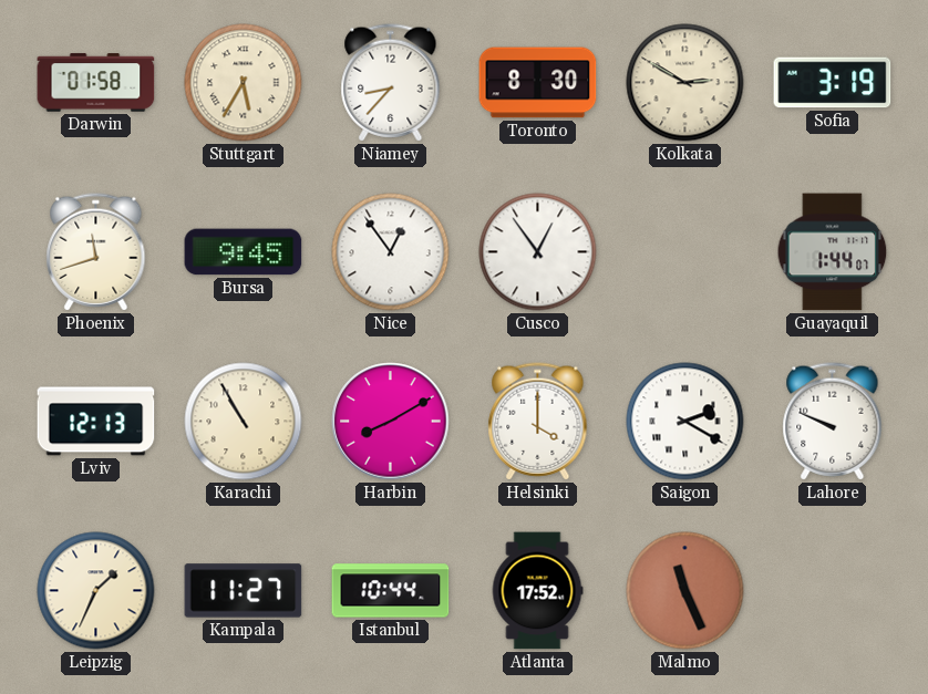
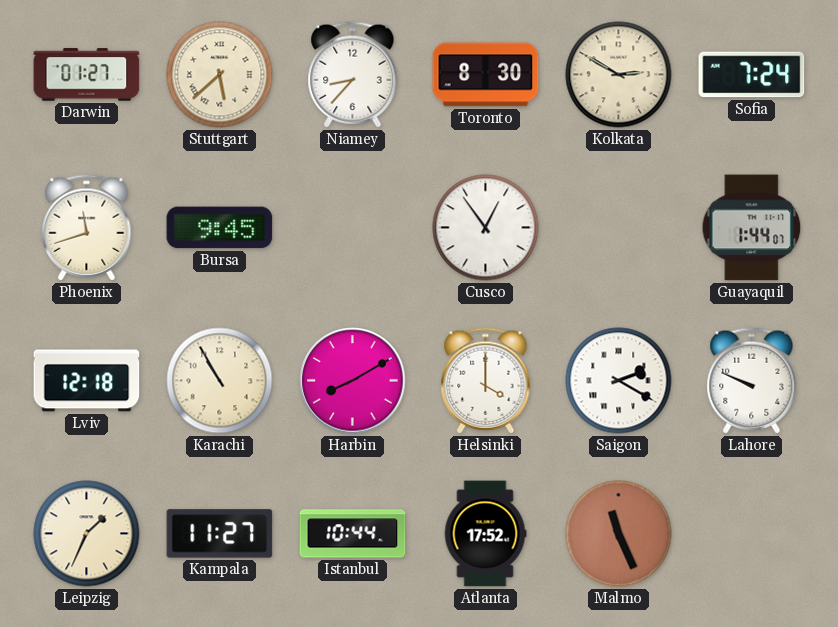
Darwin: 01:58 -> 01:27
Stuttgart: 5:35 -> 5:38
Sofia: 3:19 -> 7:24
Nice: 12:54 -> none
Lviv: 12:13 -> 12:18
